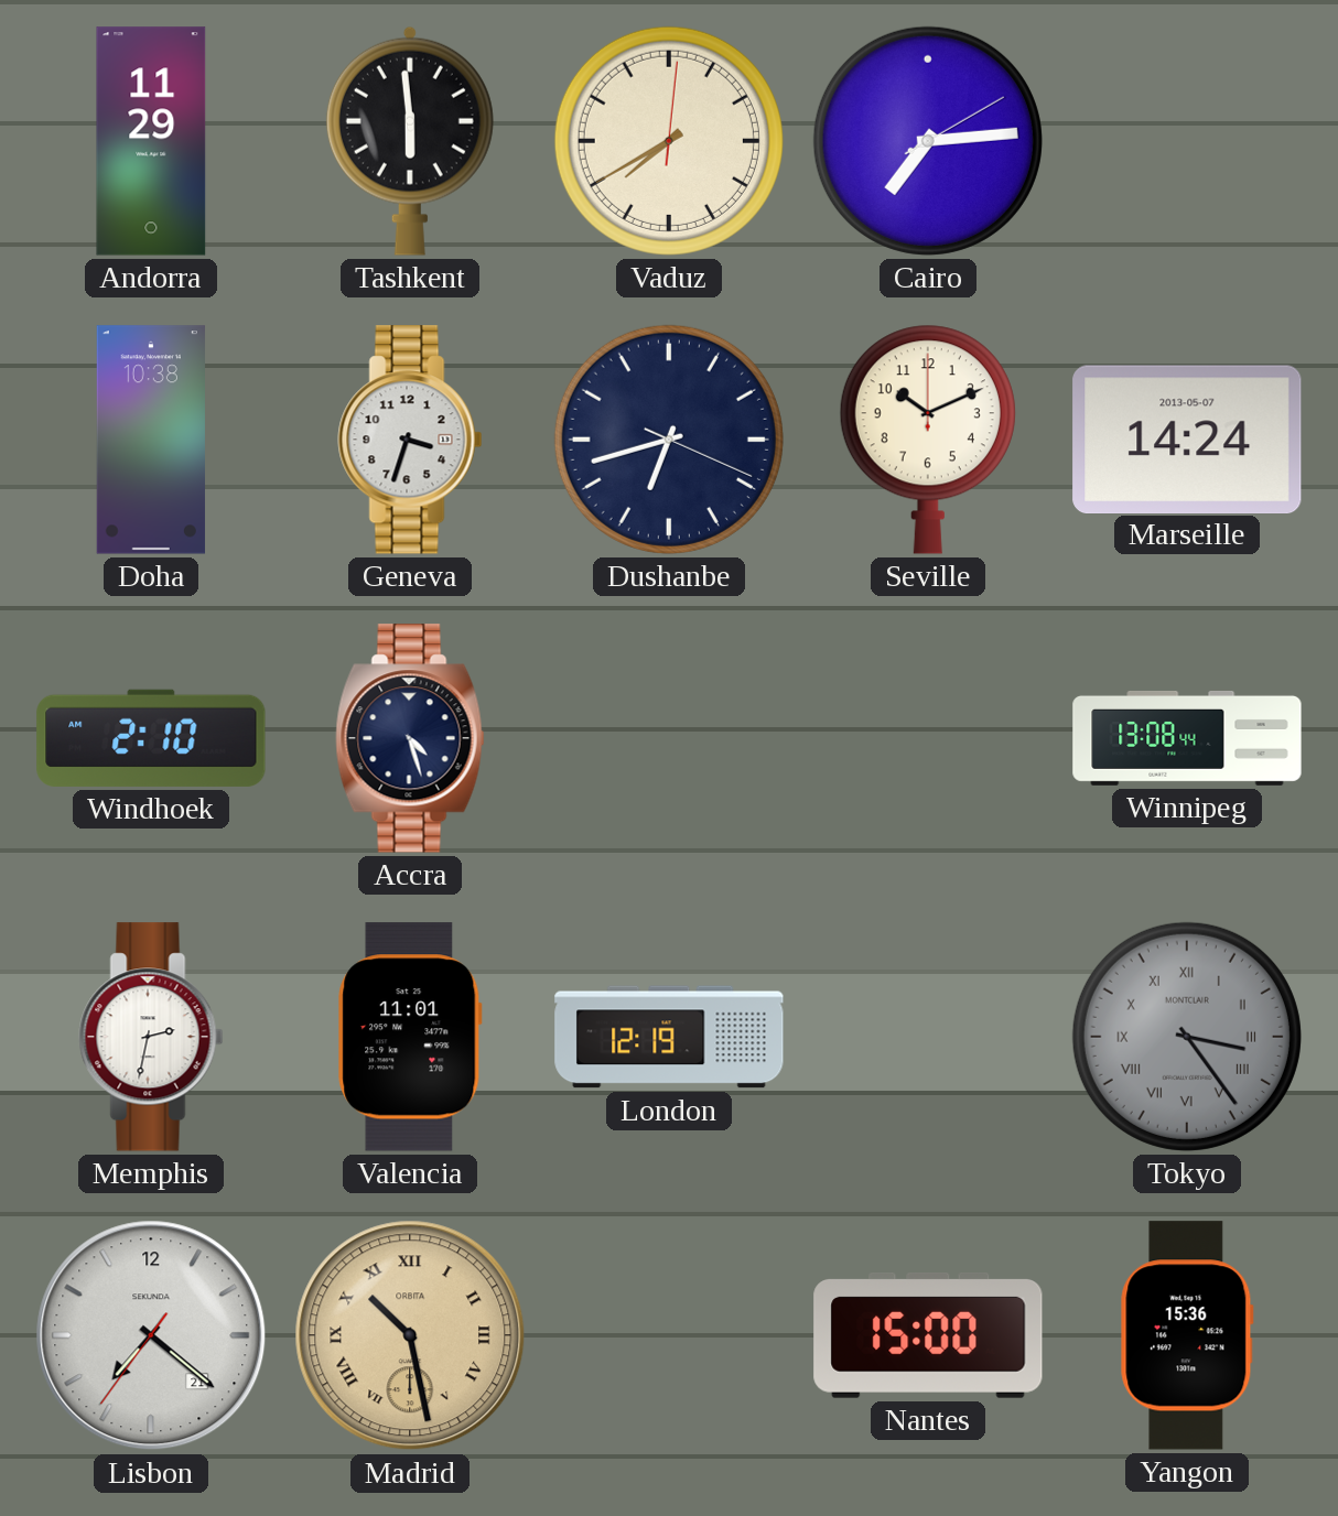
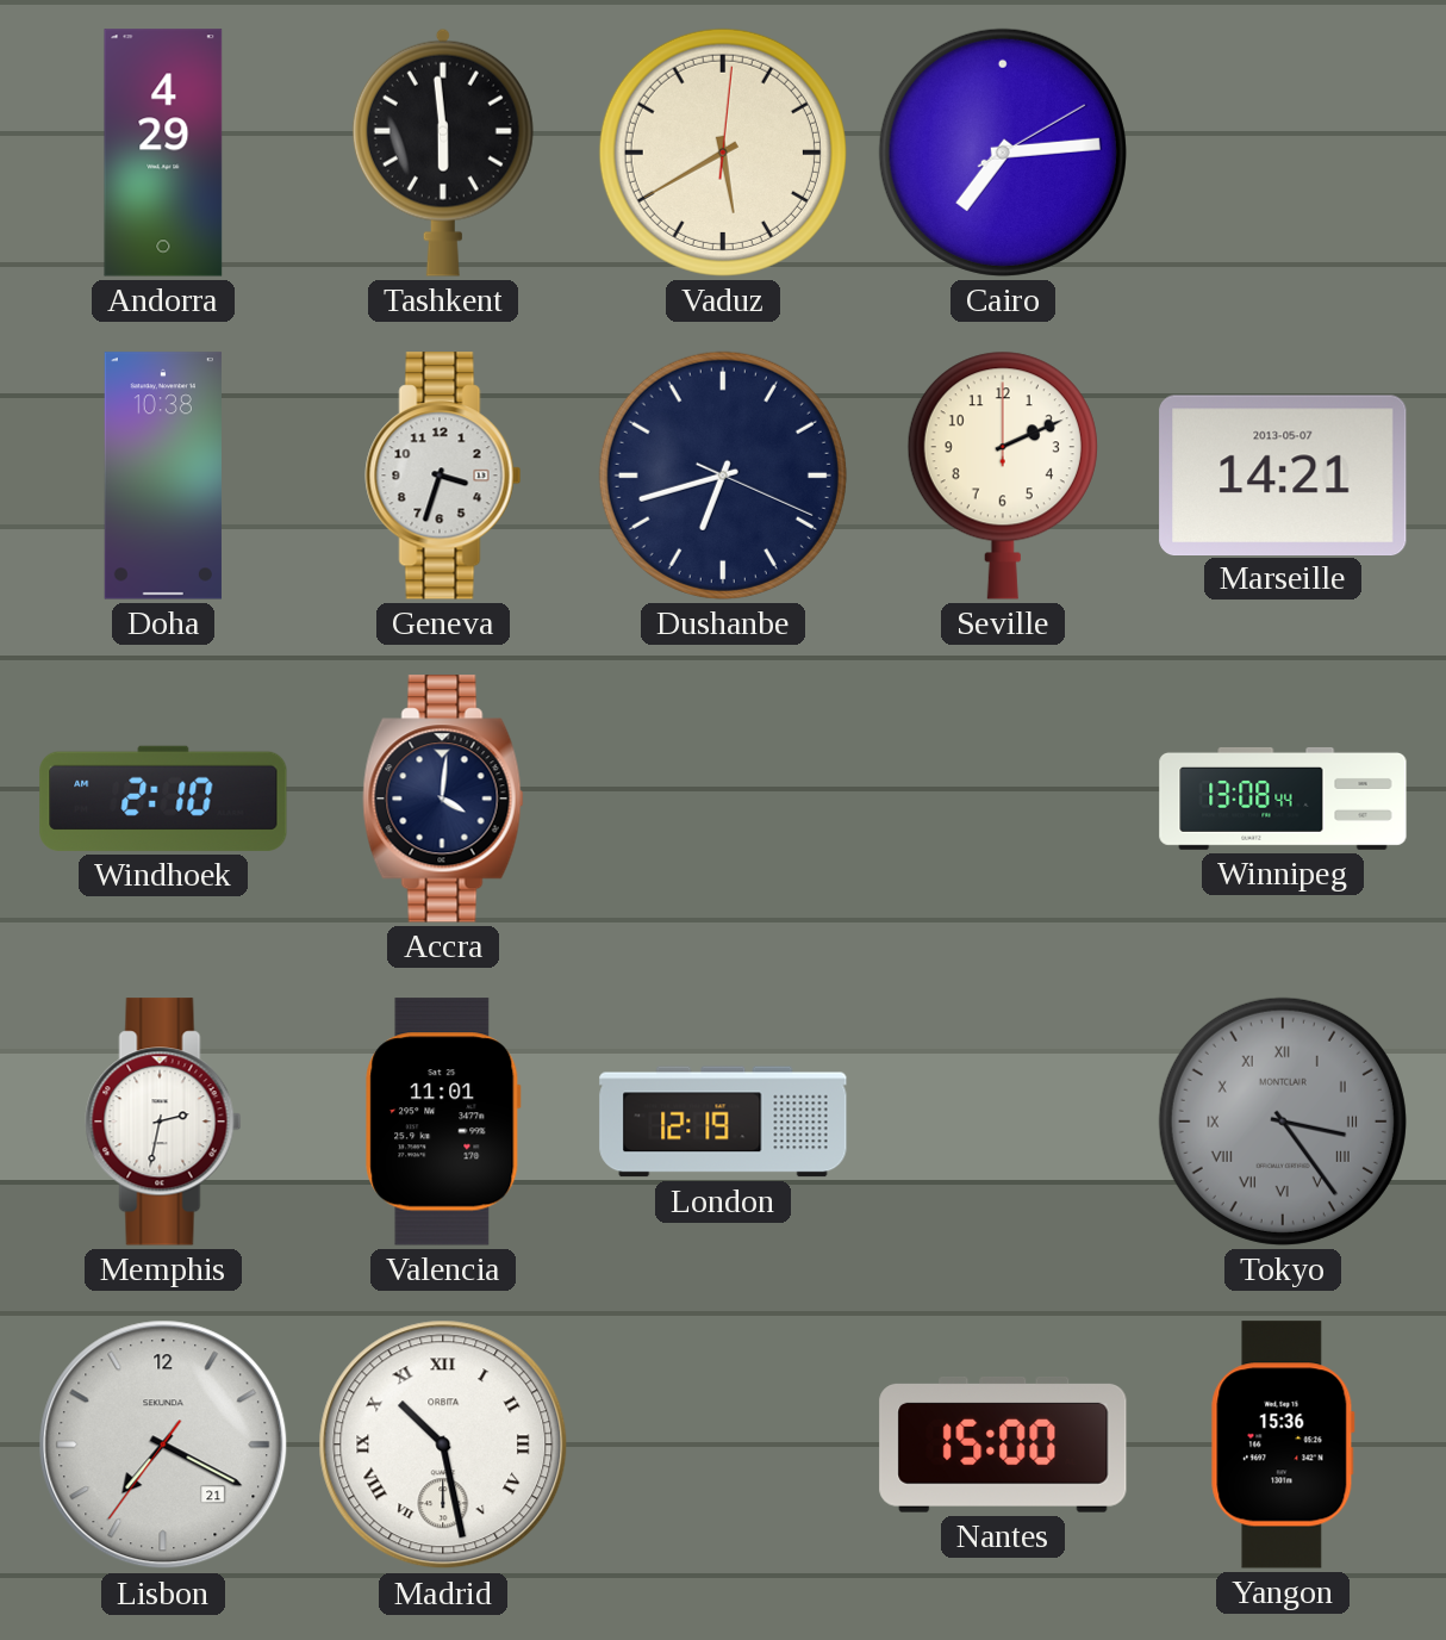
Andorra: 11:29 -> 4:29
Vaduz: 7:40 -> 5:40
Seville: 10:11 -> 2:11
Marseille: 14:24 -> 14:21
Accra: 4:27 -> 4:01
Lisbon: 7:21 -> 7:19
Madrid dial: champagne -> white
